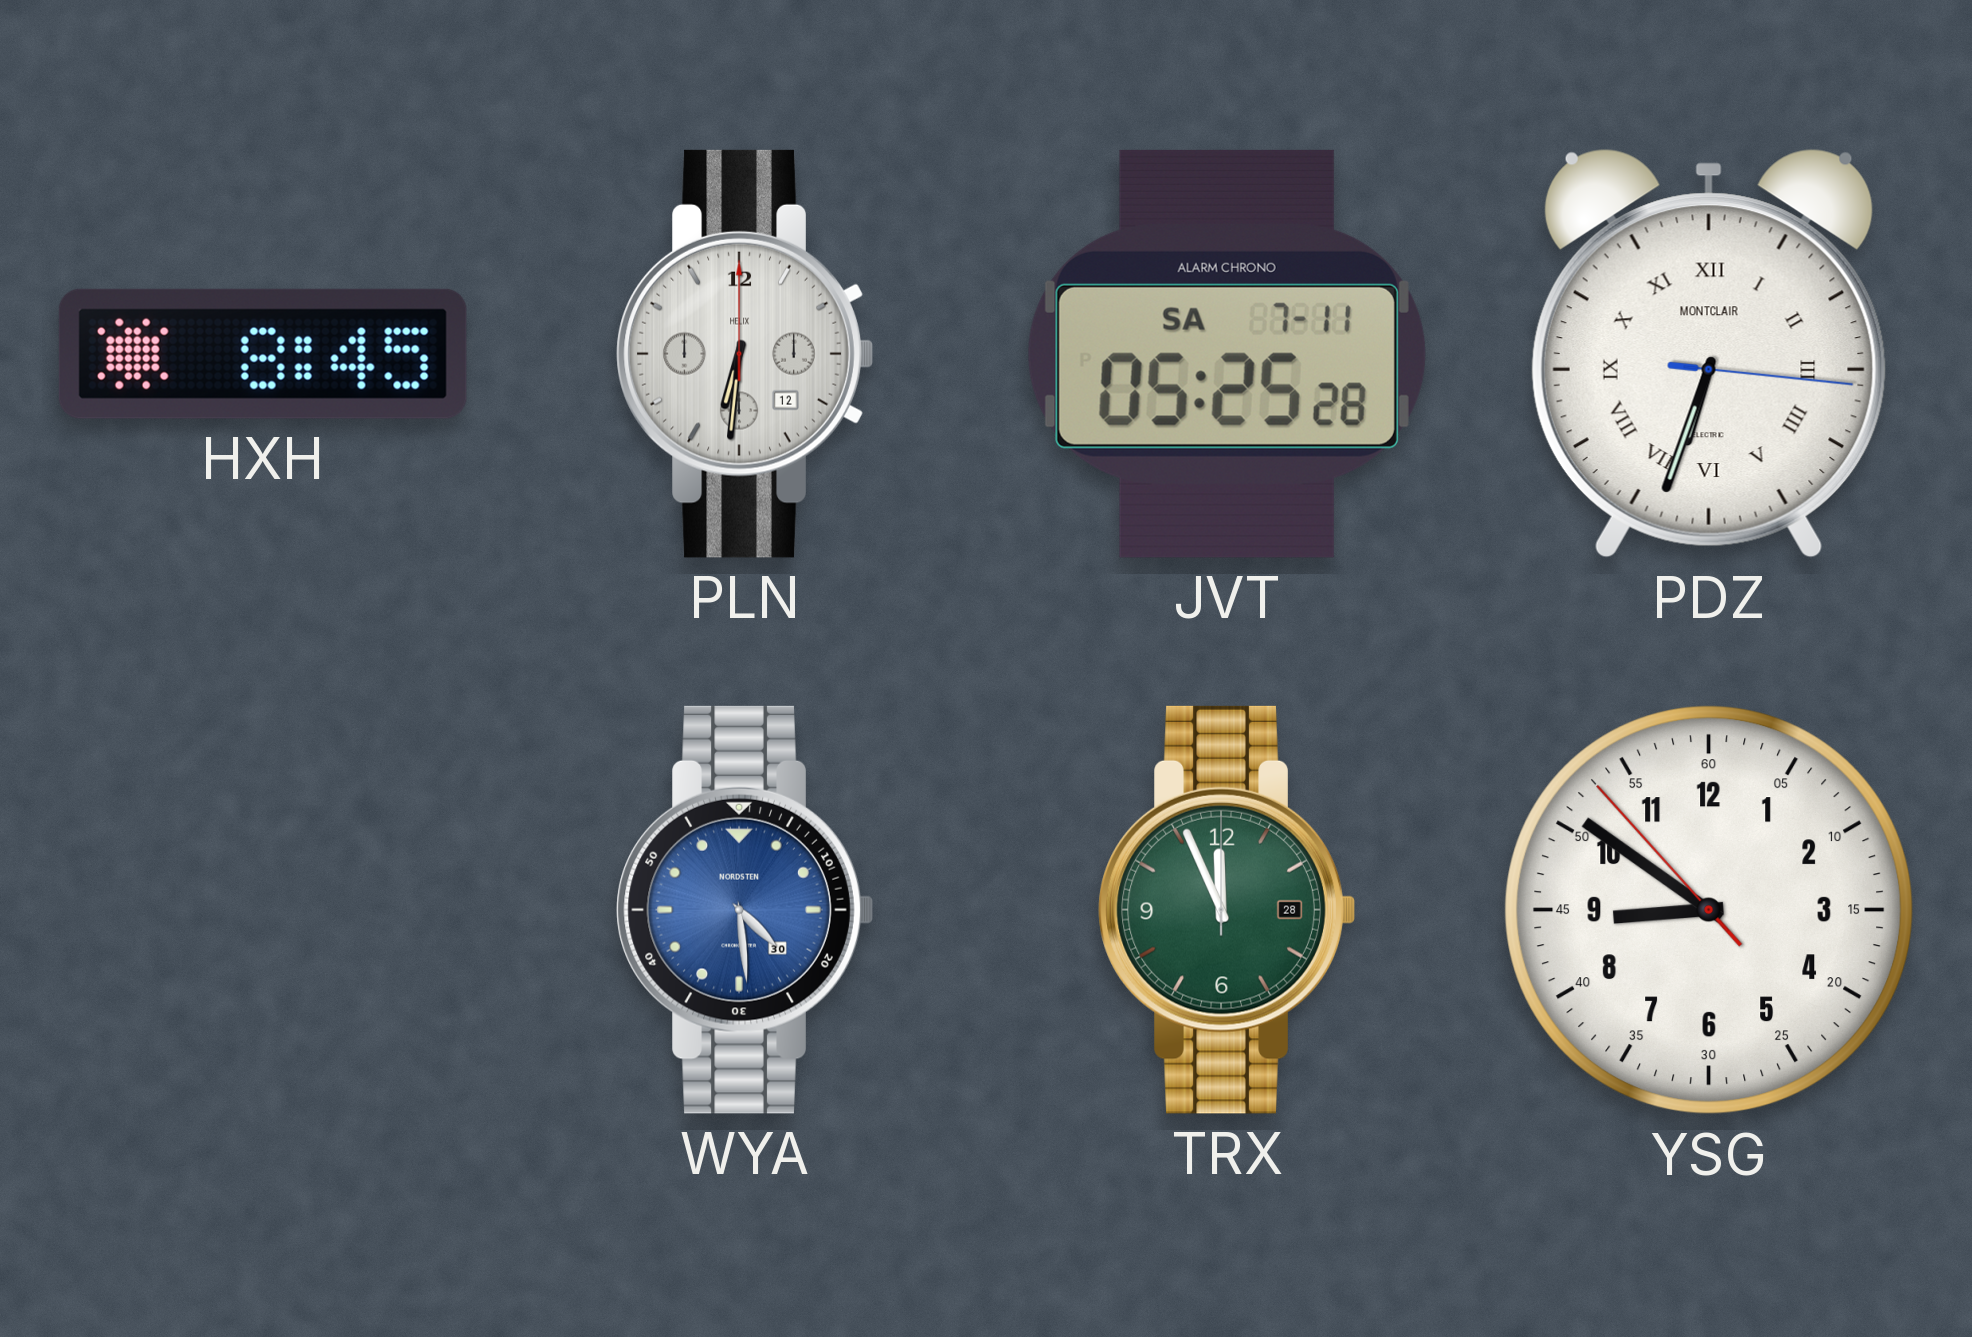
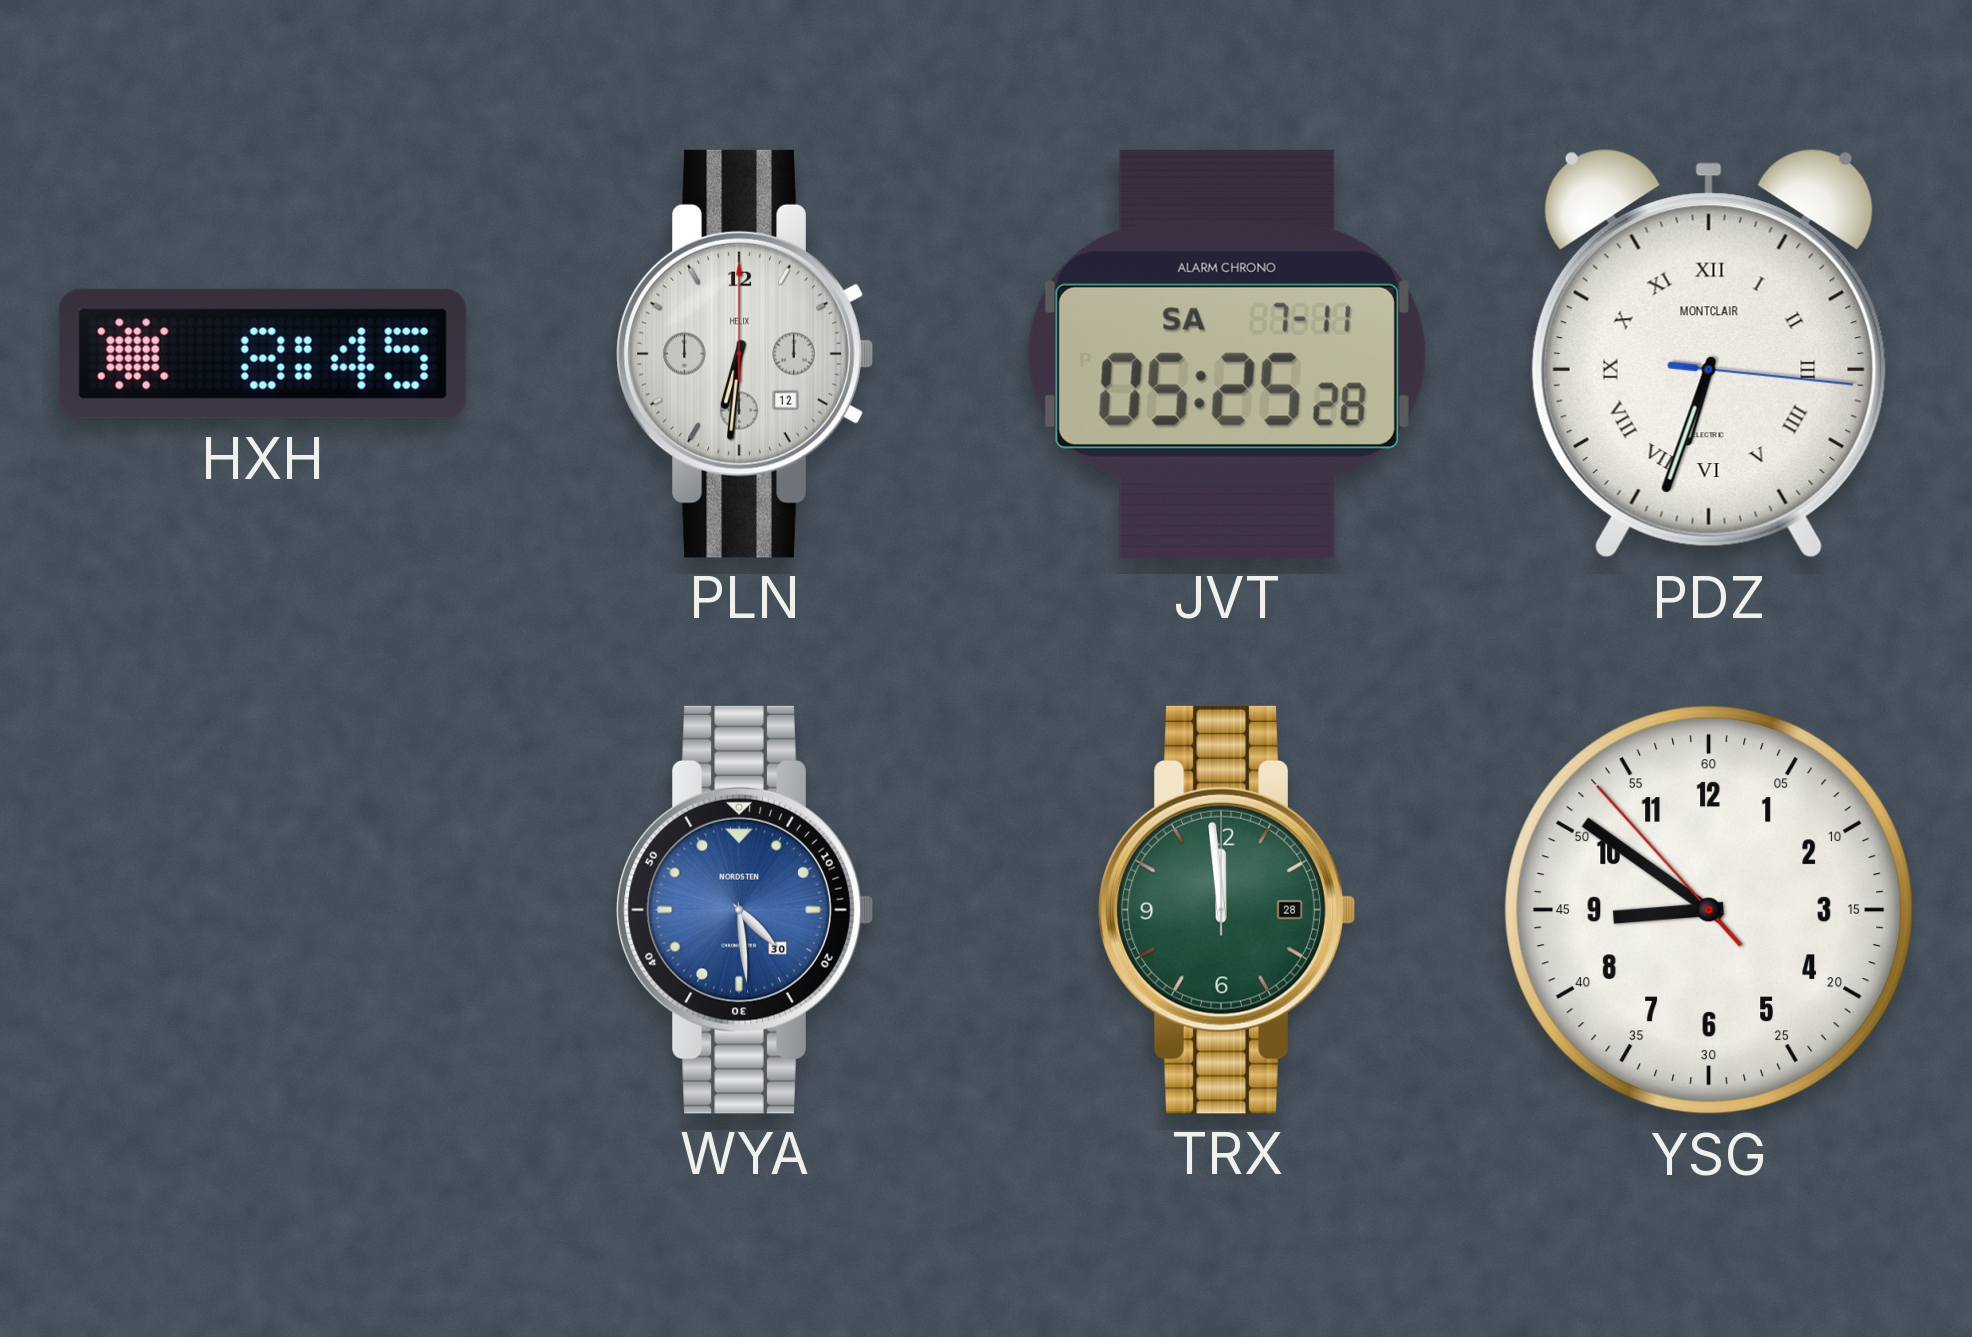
TRX: 11:56 -> 11:59
